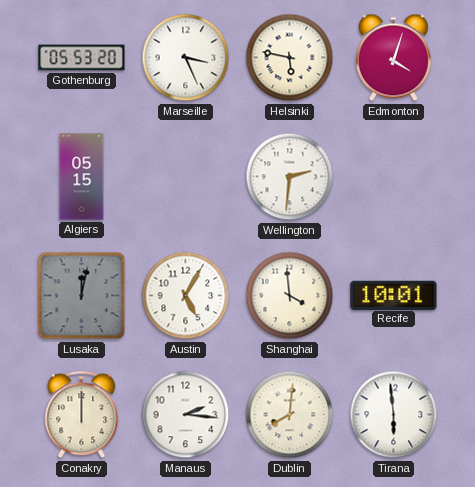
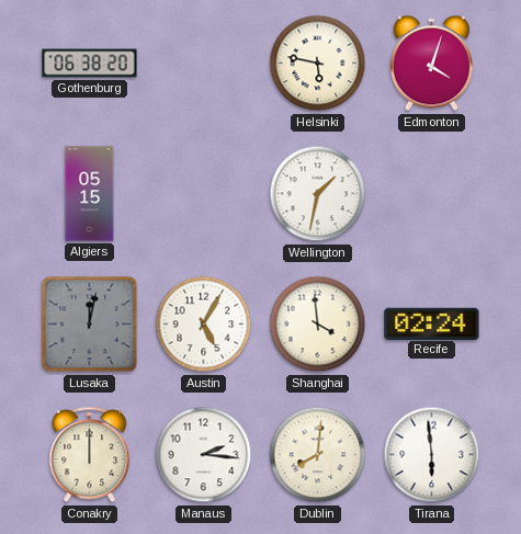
Gothenburg: 05:53 -> 06:38
Marseille: 3:26 -> none
Wellington: 2:31 -> 1:32
Recife: 10:01 -> 02:24
